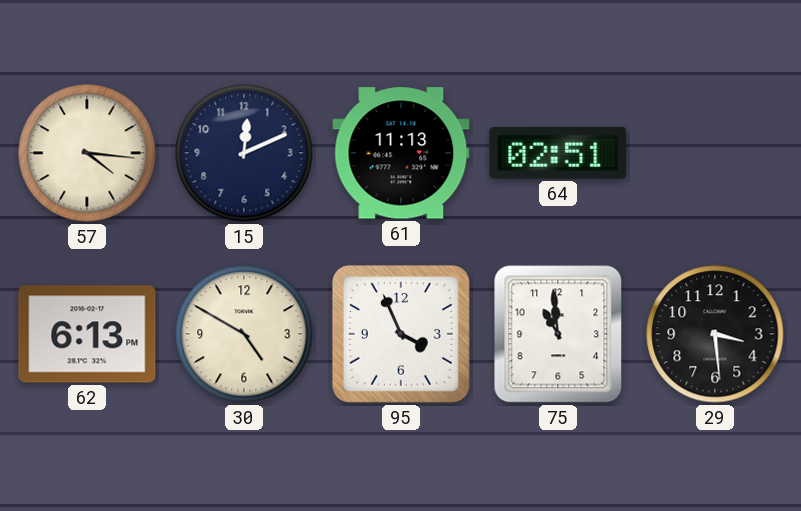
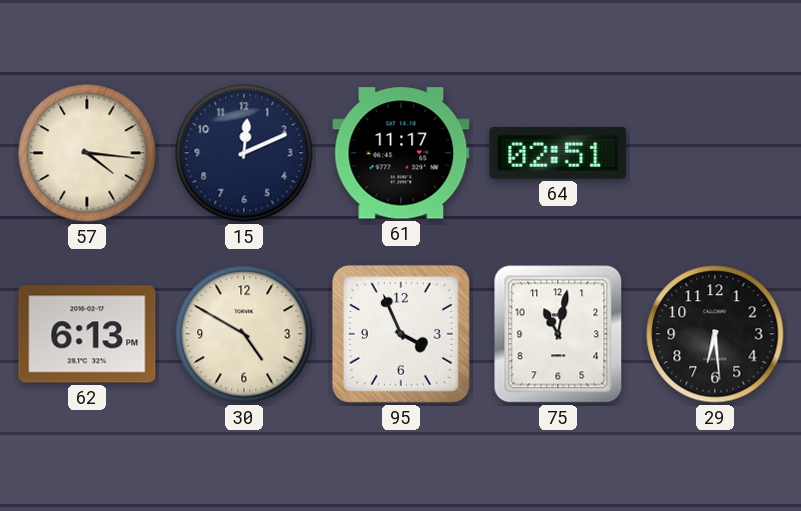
61: 11:13 -> 11:17
75: 10:59 -> 11:02
29: 3:29 -> 6:29
